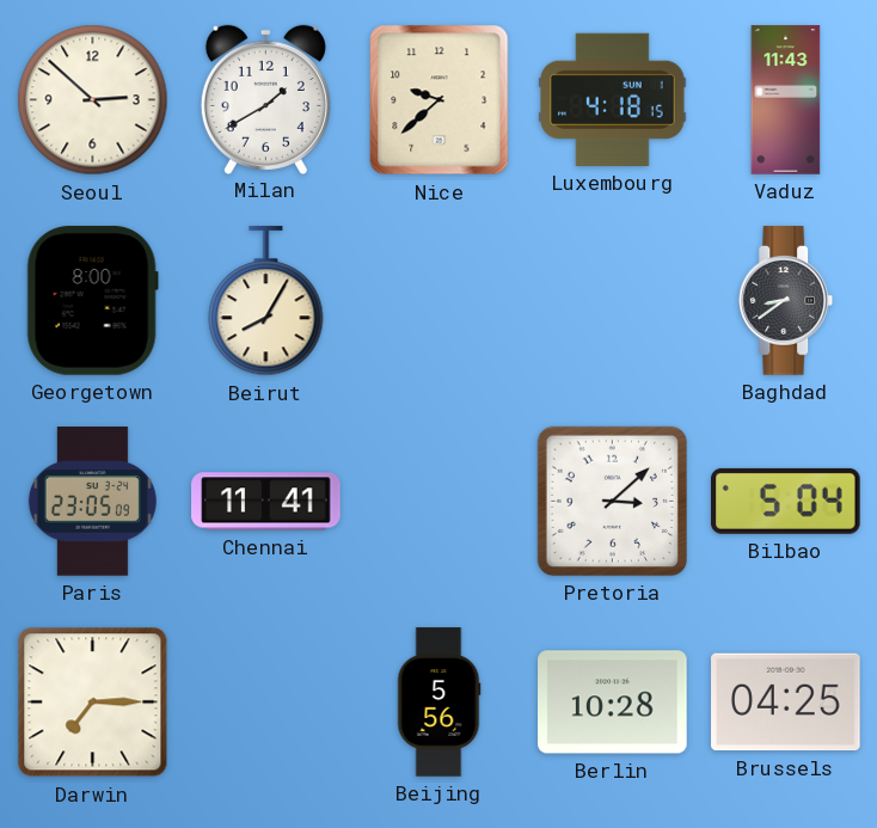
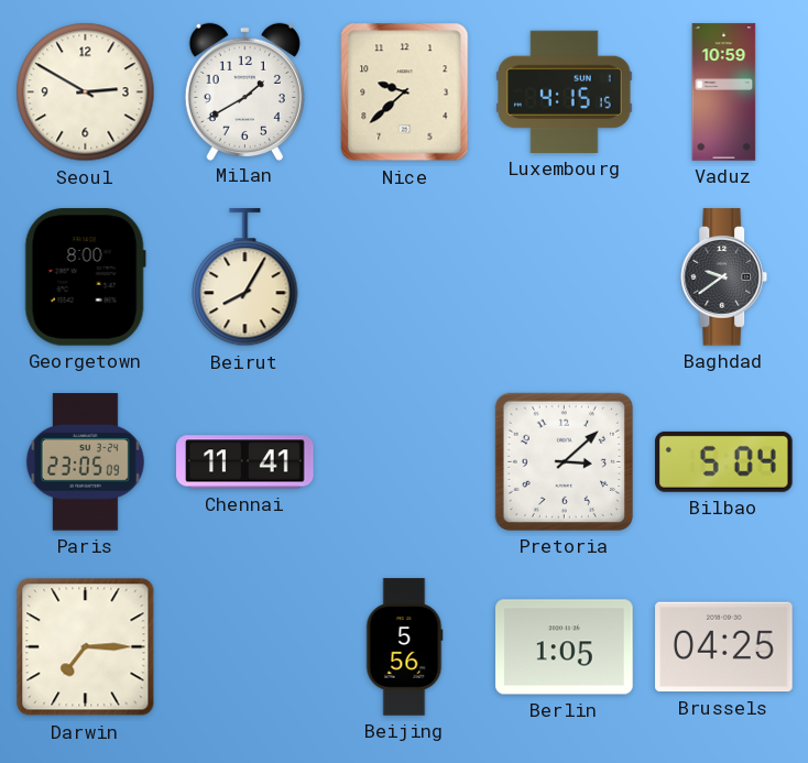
Seoul: 2:52 -> 2:50
Luxembourg: 4:18 -> 4:15
Vaduz: 11:43 -> 10:59
Baghdad: 8:39 -> 9:39
Berlin: 10:28 -> 1:05
